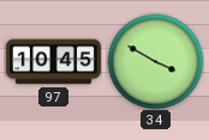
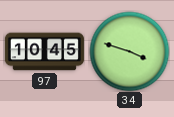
34: 3:50 -> 3:48
